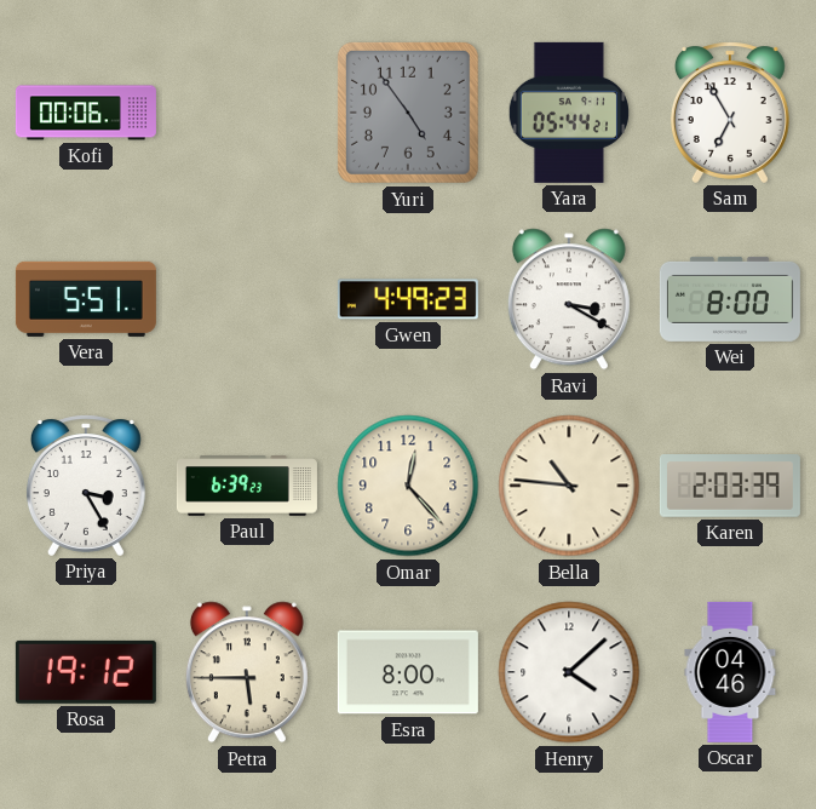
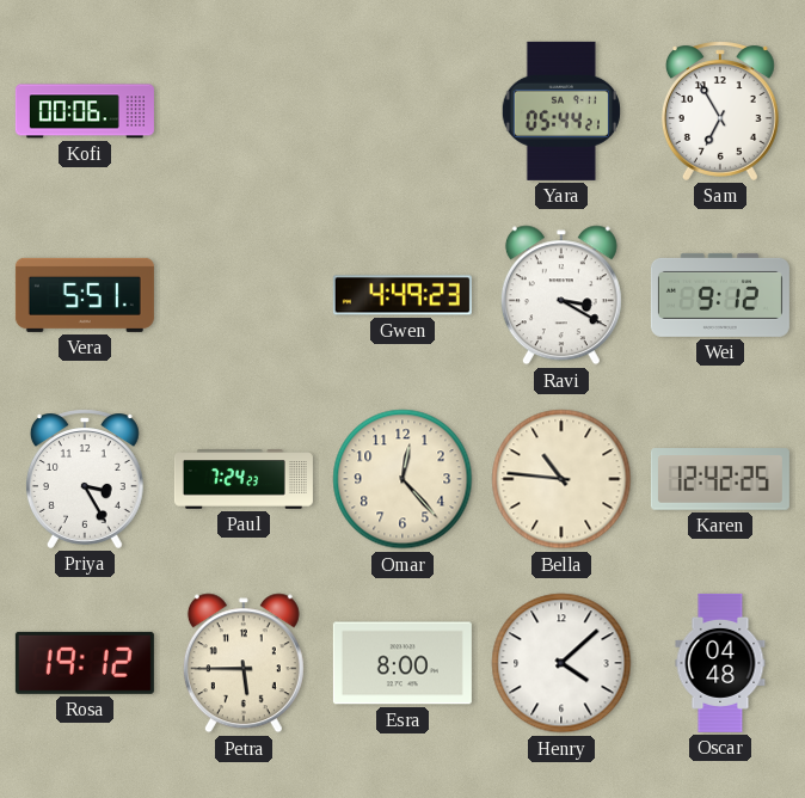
Yuri: 4:54 -> none
Wei: 8:00 -> 9:12
Paul: 6:39 -> 7:24
Karen: 2:03 -> 12:42
Oscar: 04:46 -> 04:48
